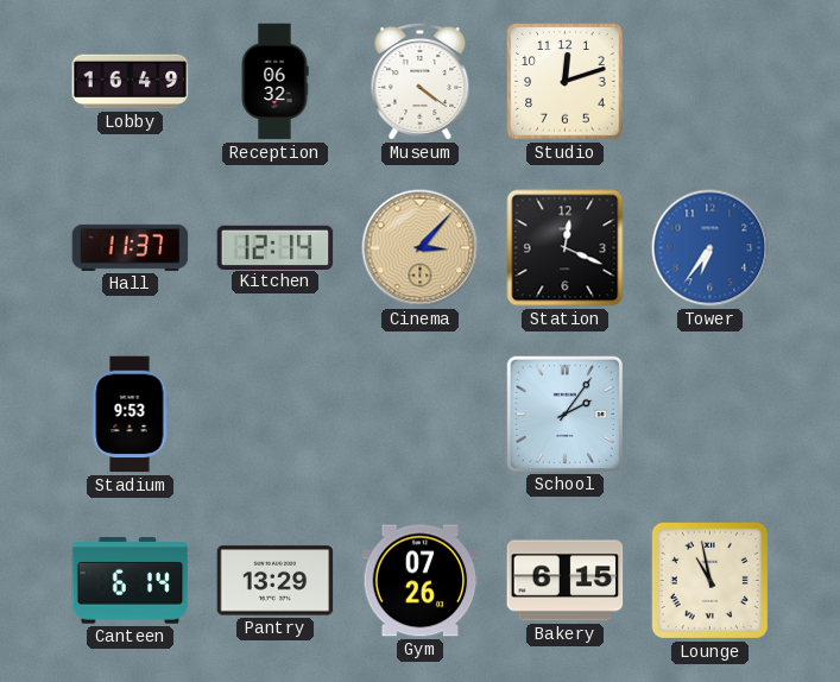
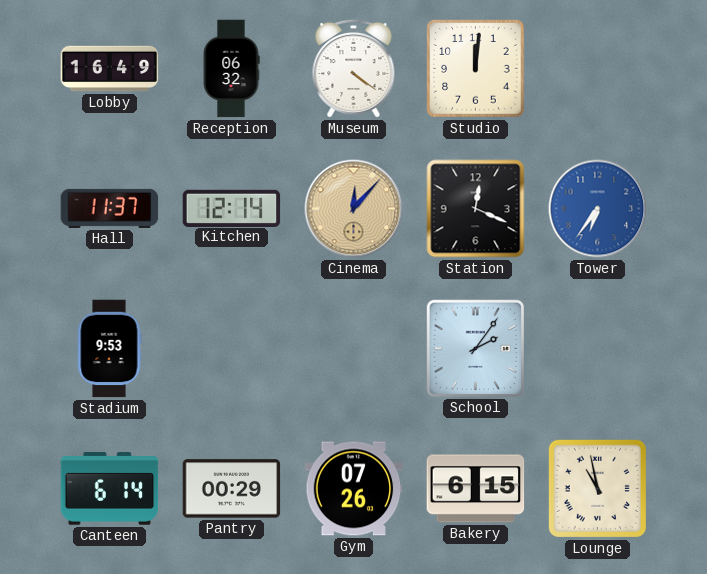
Studio: 12:12 -> 12:01
Cinema: 3:07 -> 12:07
Pantry: 13:29 -> 00:29
